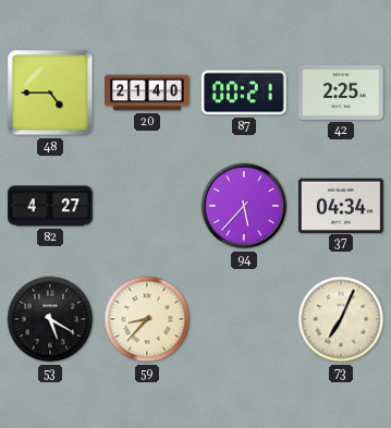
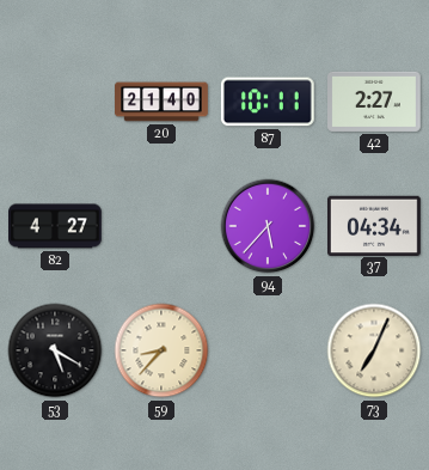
48: 4:45 -> none
87: 00:21 -> 10:11
42: 2:25 -> 2:27
